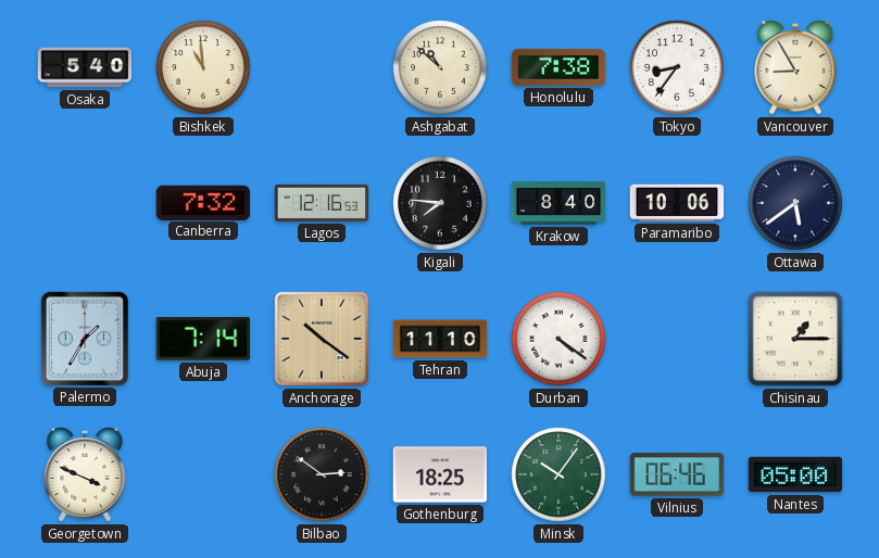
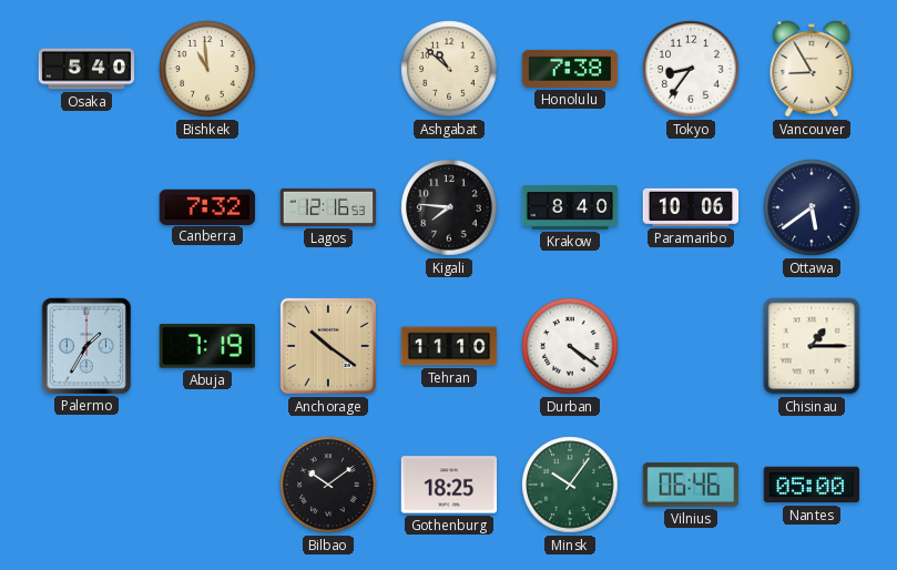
Abuja: 7:14 -> 7:19
Georgetown: 3:49 -> none
Bilbao: 2:51 -> 10:09
